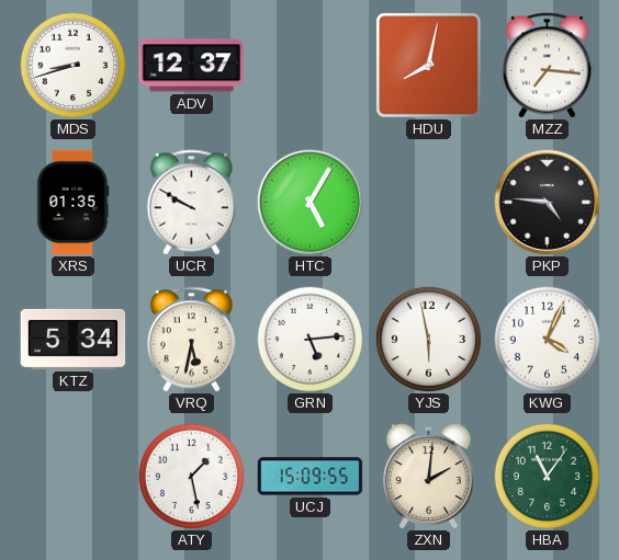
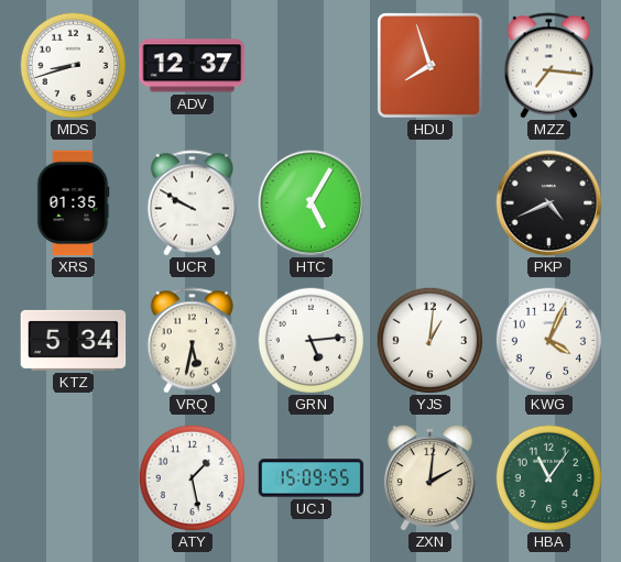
HDU: 8:02 -> 7:57
PKP: 4:46 -> 4:41
YJS: 5:58 -> 1:01
